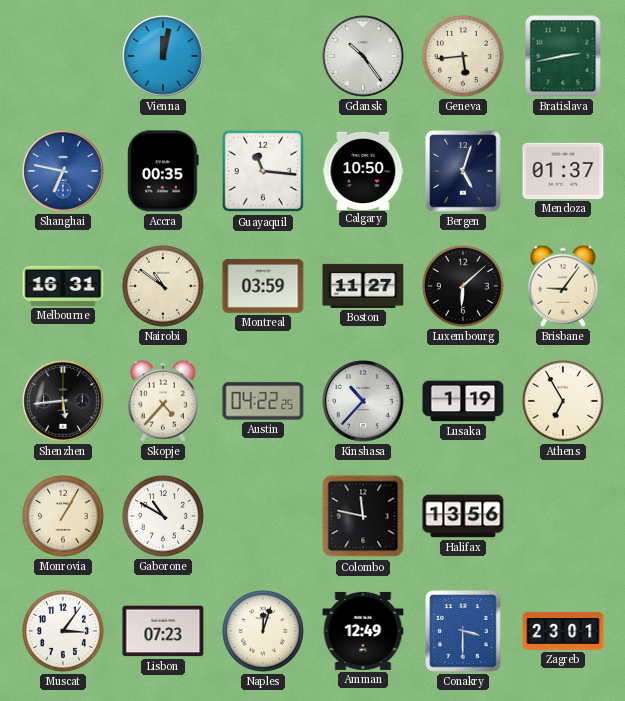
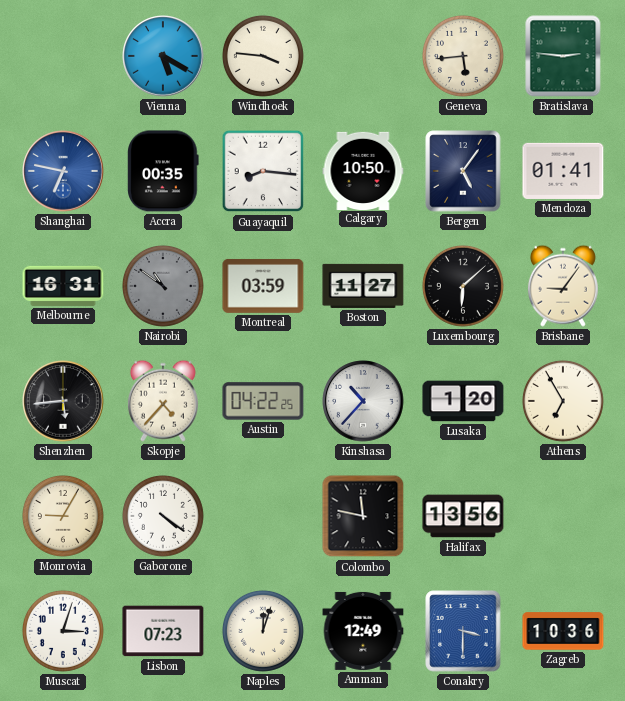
Vienna: 12:02 -> 5:20
Windhoek: none -> 3:46
Gdansk: 10:24 -> none
Bratislava: 2:43 -> 2:46
Guayaquil: 11:16 -> 8:16
Bergen: 5:03 -> 5:06
Mendoza: 01:37 -> 01:41
Nairobi dial: cream -> grey
Lusaka: 1:19 -> 1:20
Monrovia: 1:05 -> 9:05
Gaborone: 10:50 -> 4:21
Muscat: 3:06 -> 3:03
Zagreb: 23:01 -> 10:36
